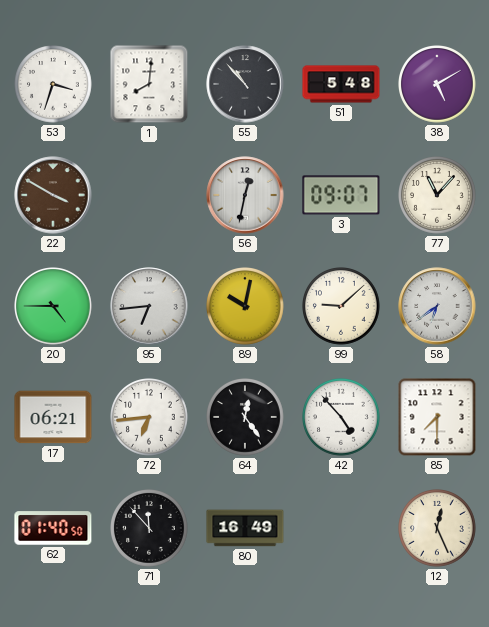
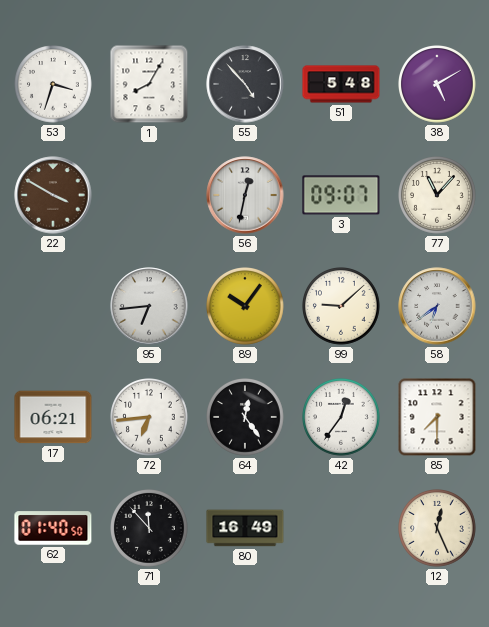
1: 8:01 -> 8:05
55: 10:53 -> 4:53
20: 4:45 -> none
89: 10:02 -> 10:06
42: 4:53 -> 12:36
